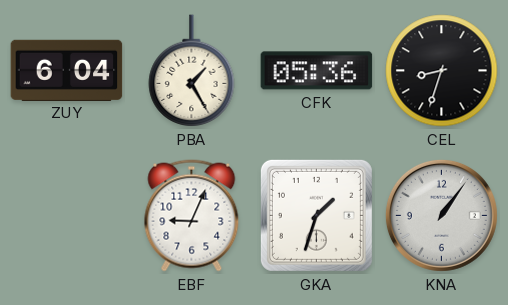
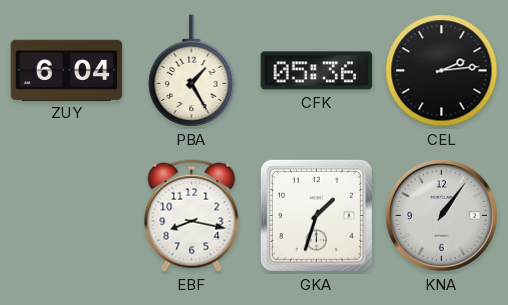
CEL: 8:33 -> 2:14
EBF: 9:04 -> 8:17
